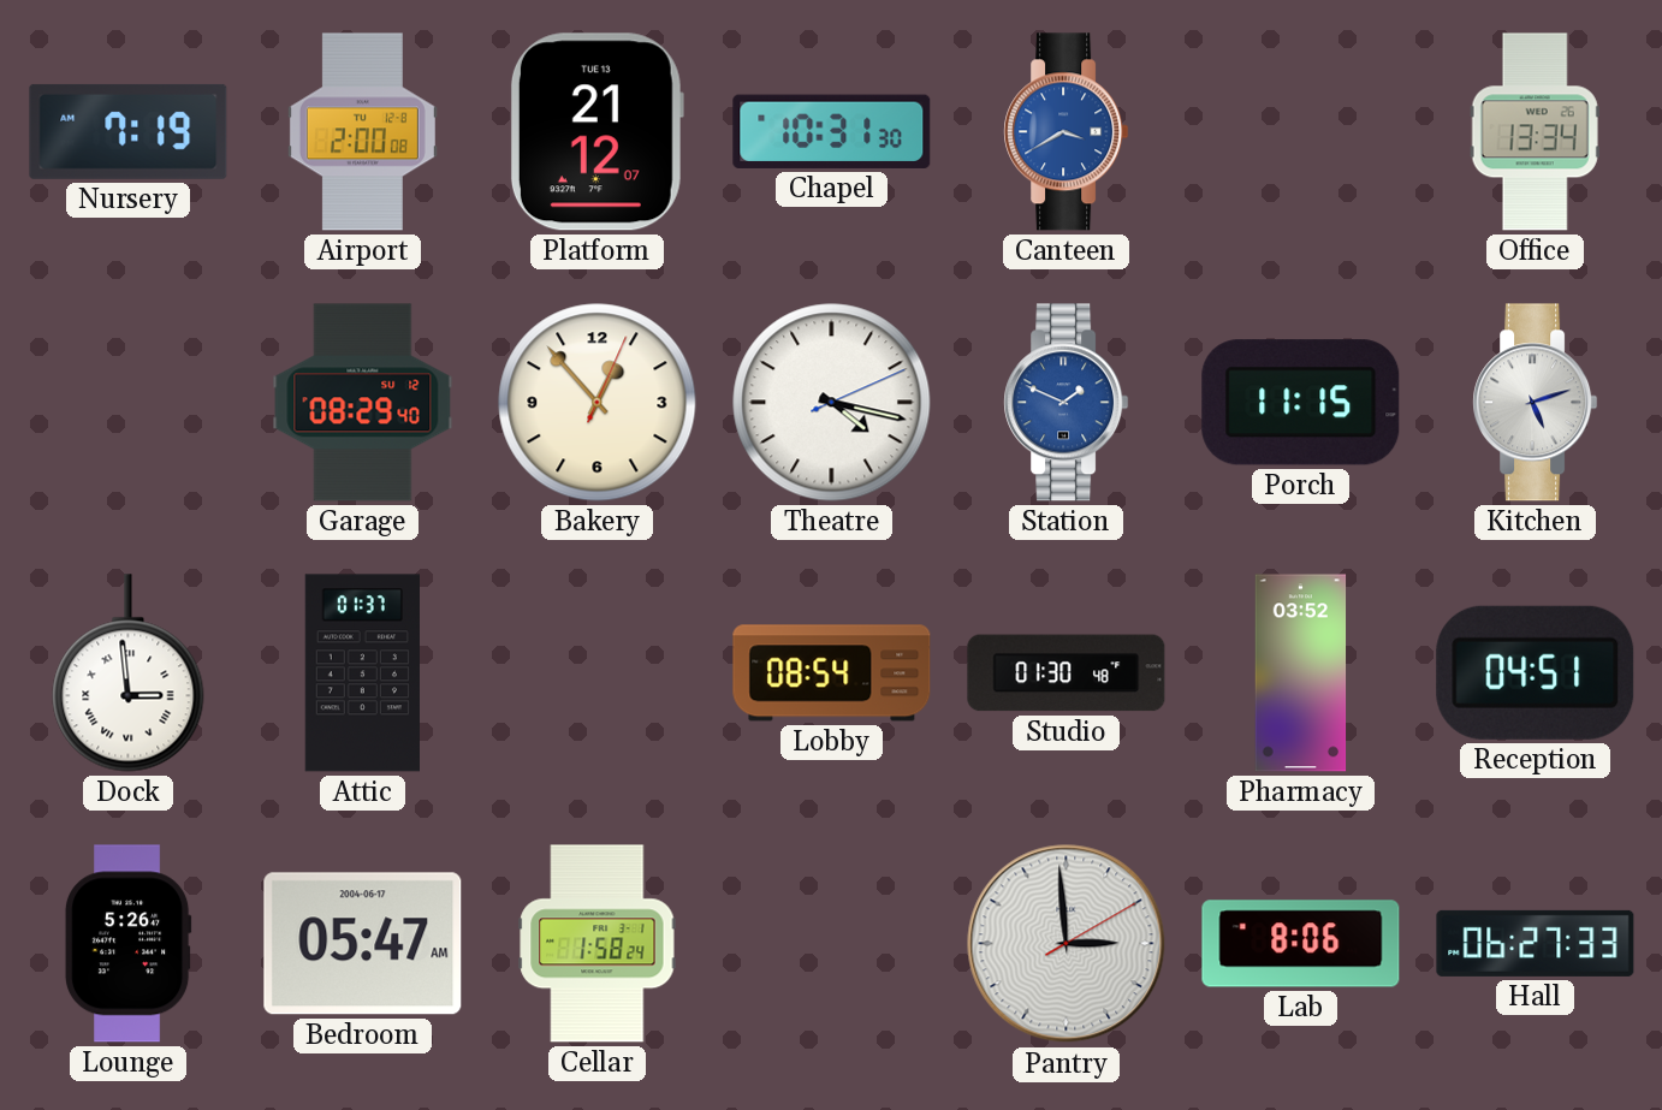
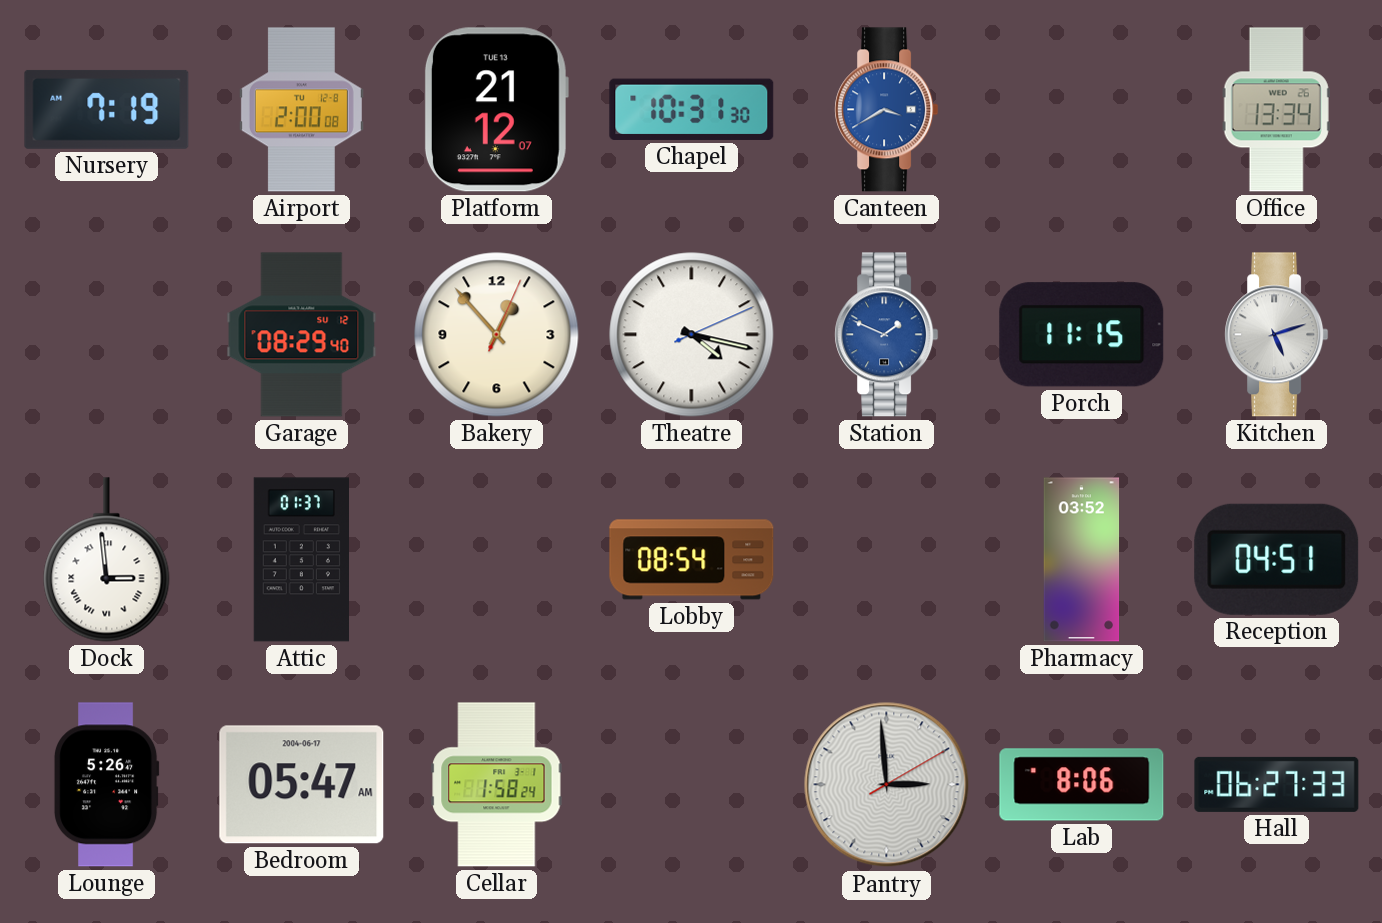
Studio: 01:30 -> none
